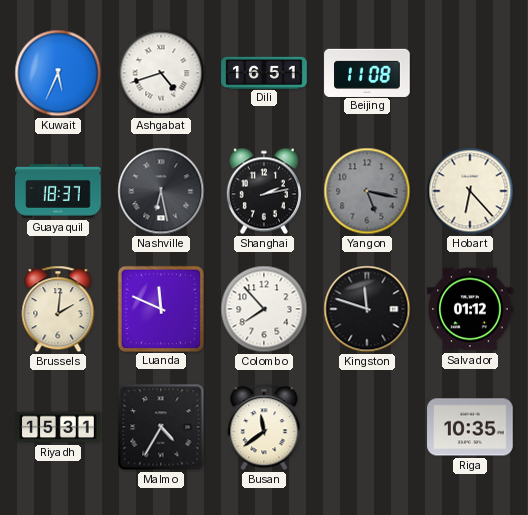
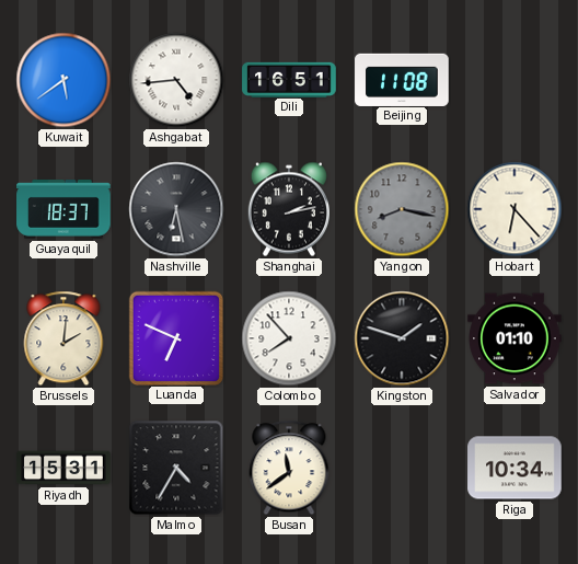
Kuwait: 5:34 -> 5:39
Ashgabat: 4:42 -> 4:44
Yangon: 5:17 -> 8:17
Luanda: 11:49 -> 6:49
Kingston: 11:48 -> 1:48
Salvador: 01:12 -> 01:10
Riga: 10:35 -> 10:34
